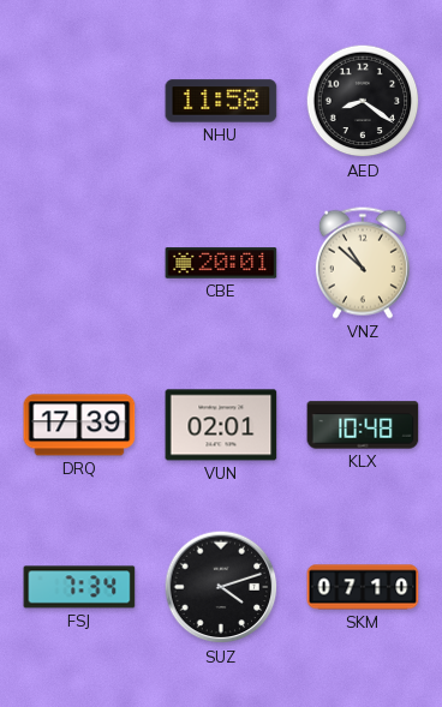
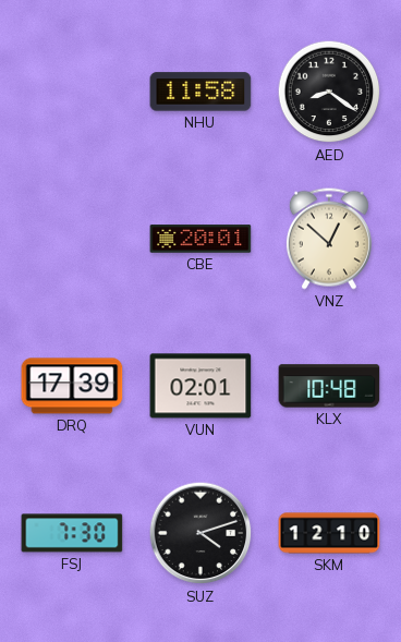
VNZ: 10:52 -> 12:52
FSJ: 7:34 -> 7:30
SKM: 07:10 -> 12:10
